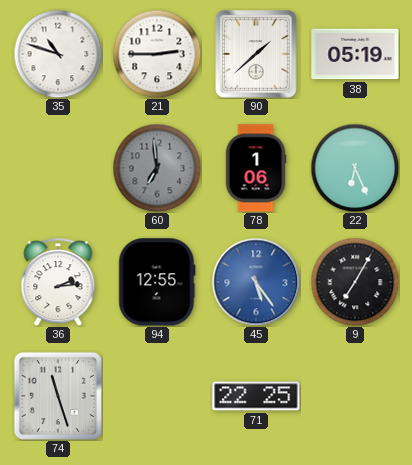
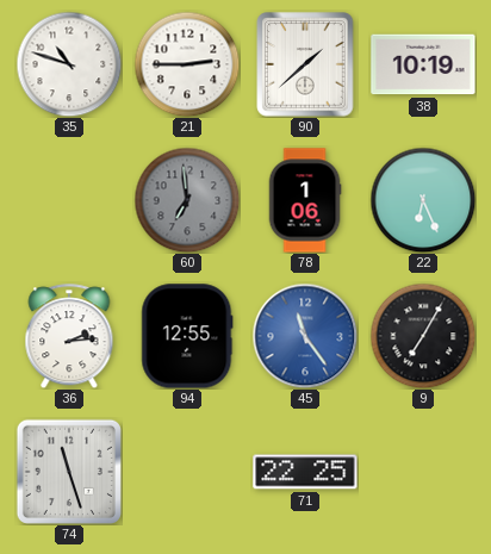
38: 05:19 -> 10:19
45: 5:24 -> 11:24
